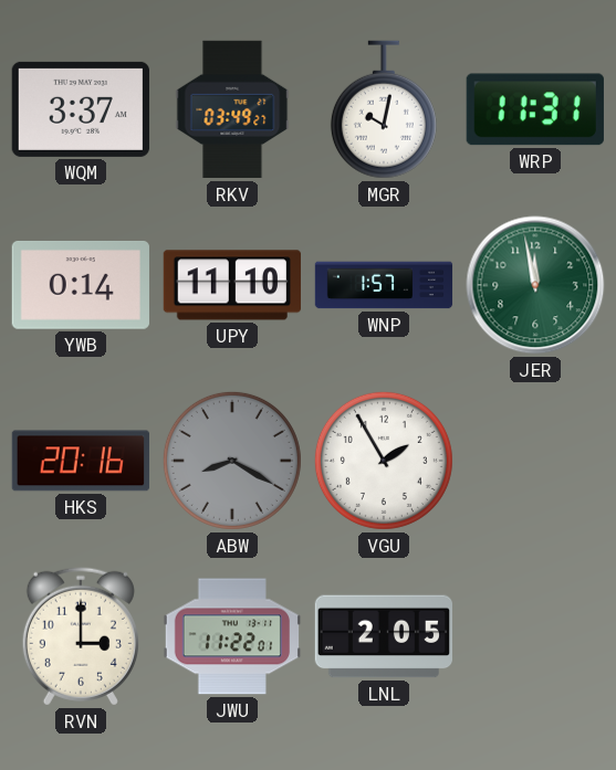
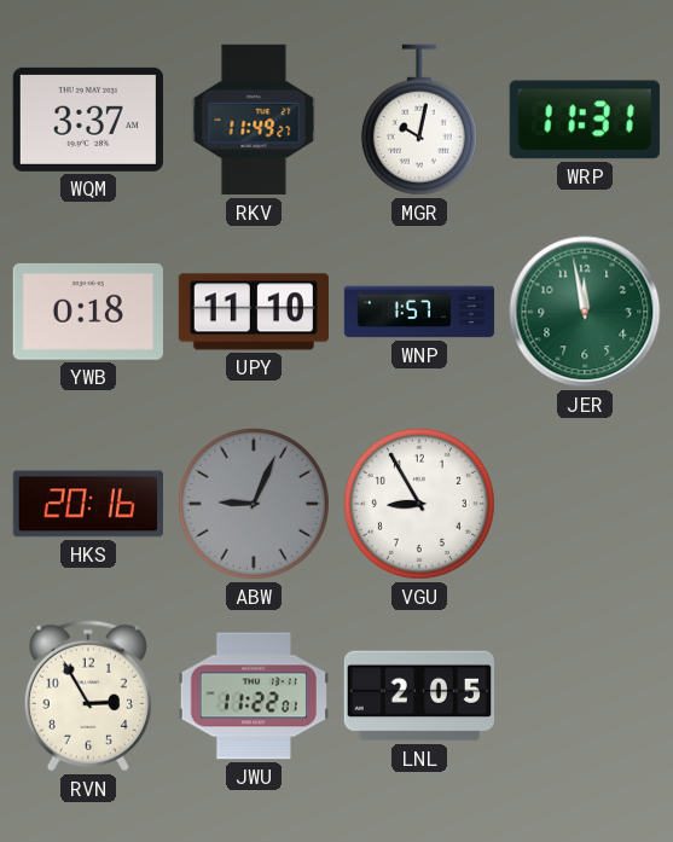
RKV: 03:49 -> 11:49
YWB: 0:14 -> 0:18
ABW: 8:20 -> 9:04
VGU: 1:55 -> 8:55
RVN: 3:00 -> 2:55
